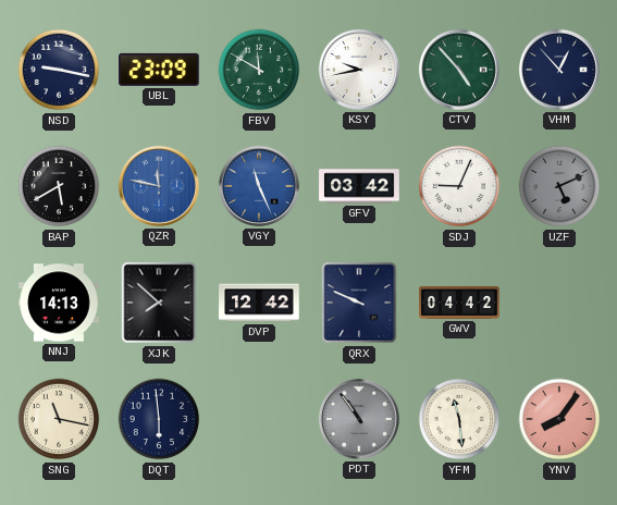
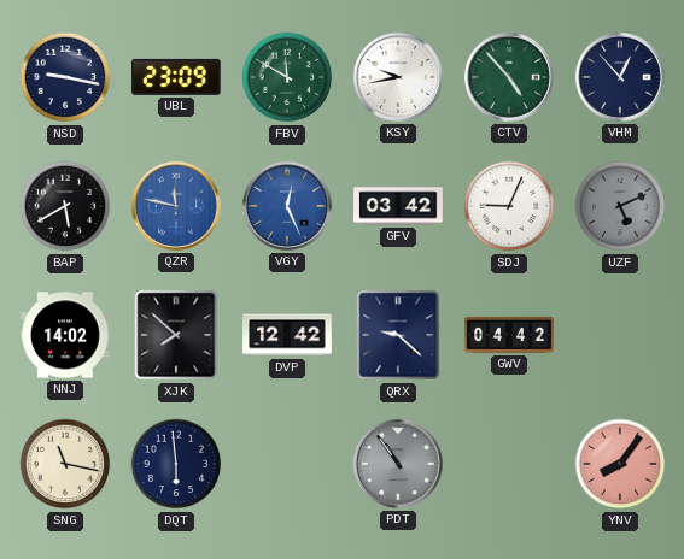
VGY: 11:26 -> 12:26
NNJ: 14:13 -> 14:02
QRX: 9:49 -> 9:22
YFM: 11:29 -> none
